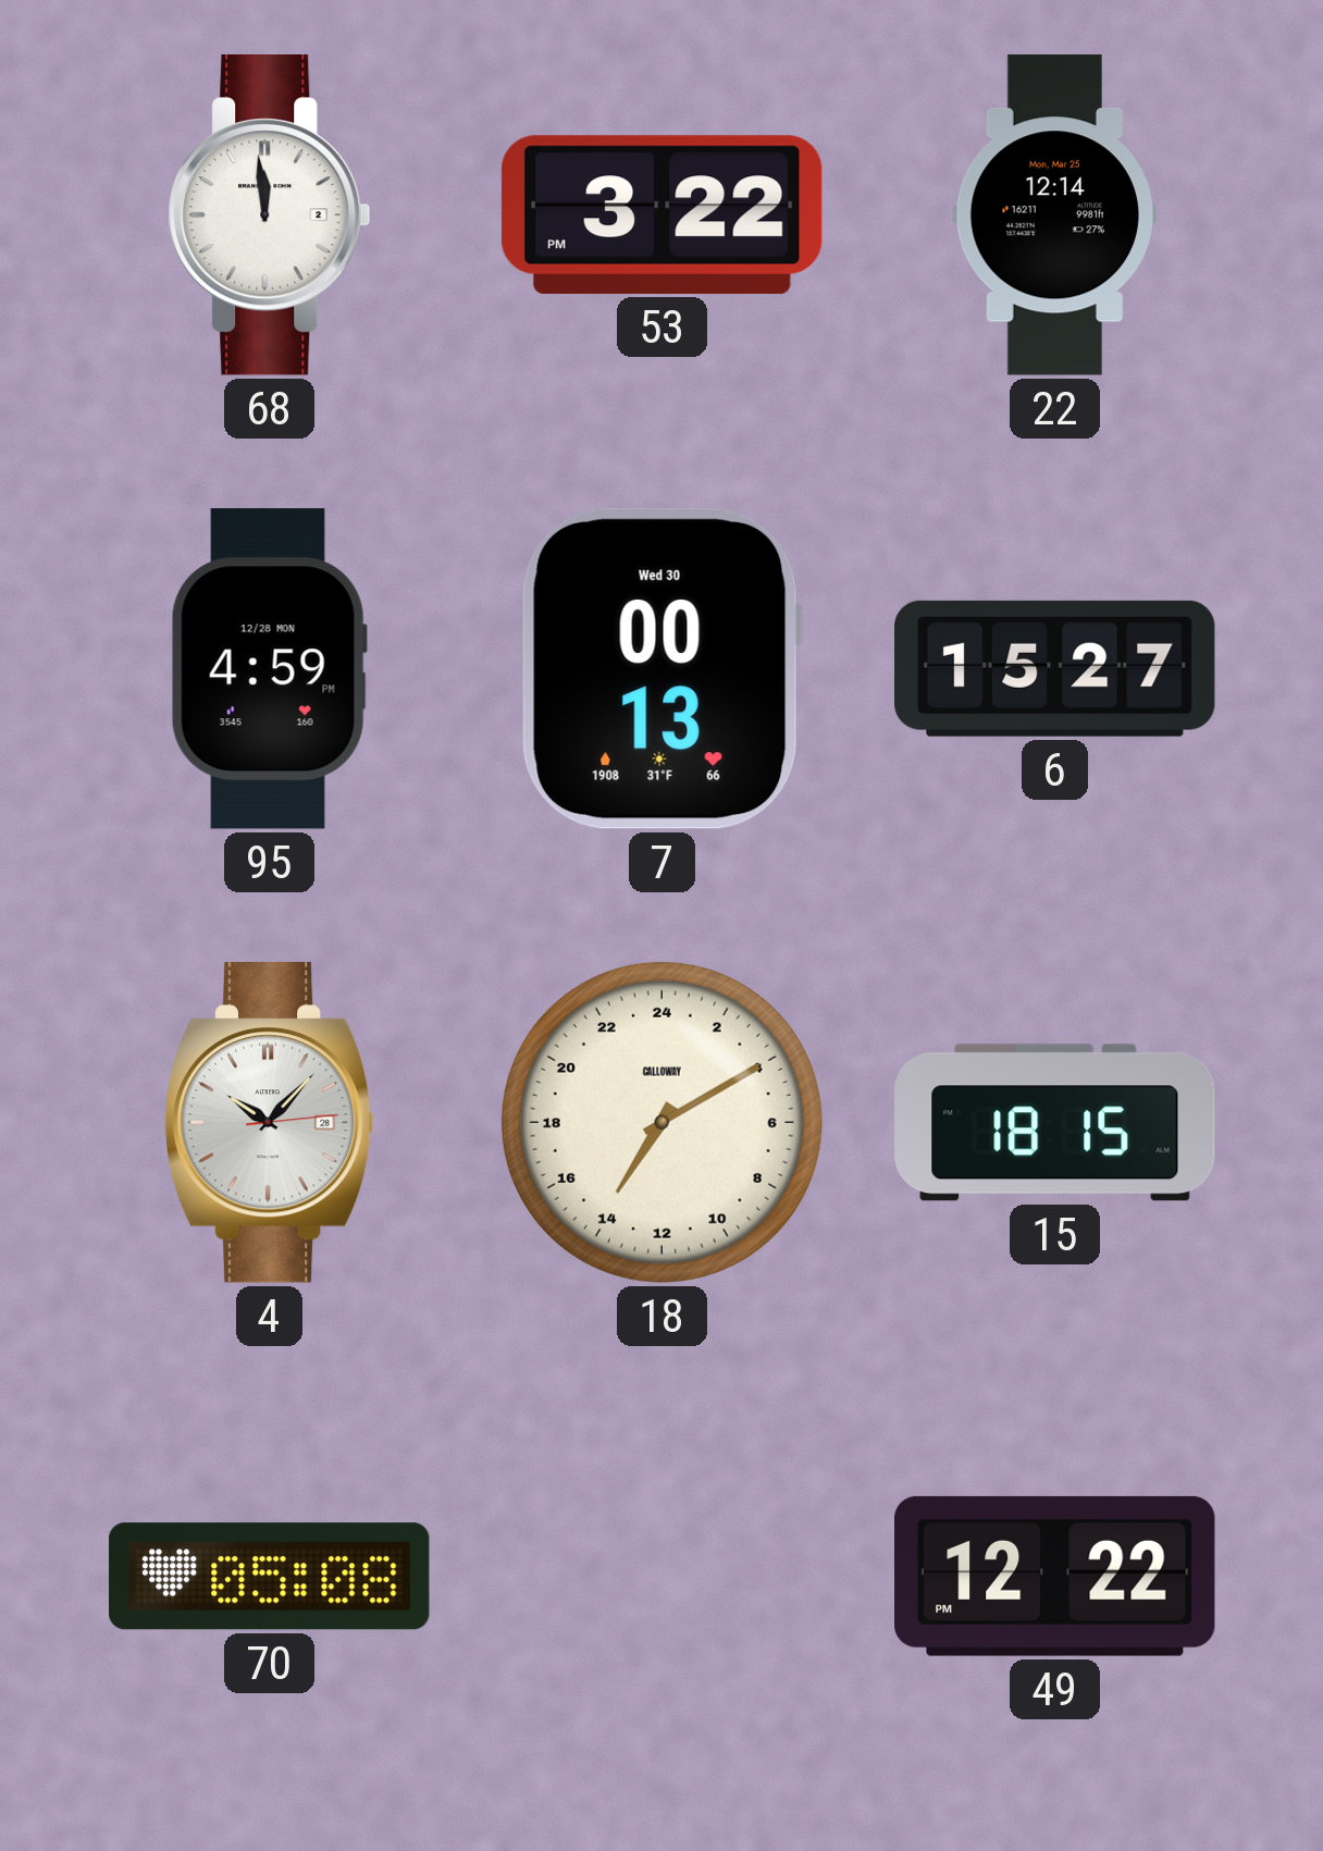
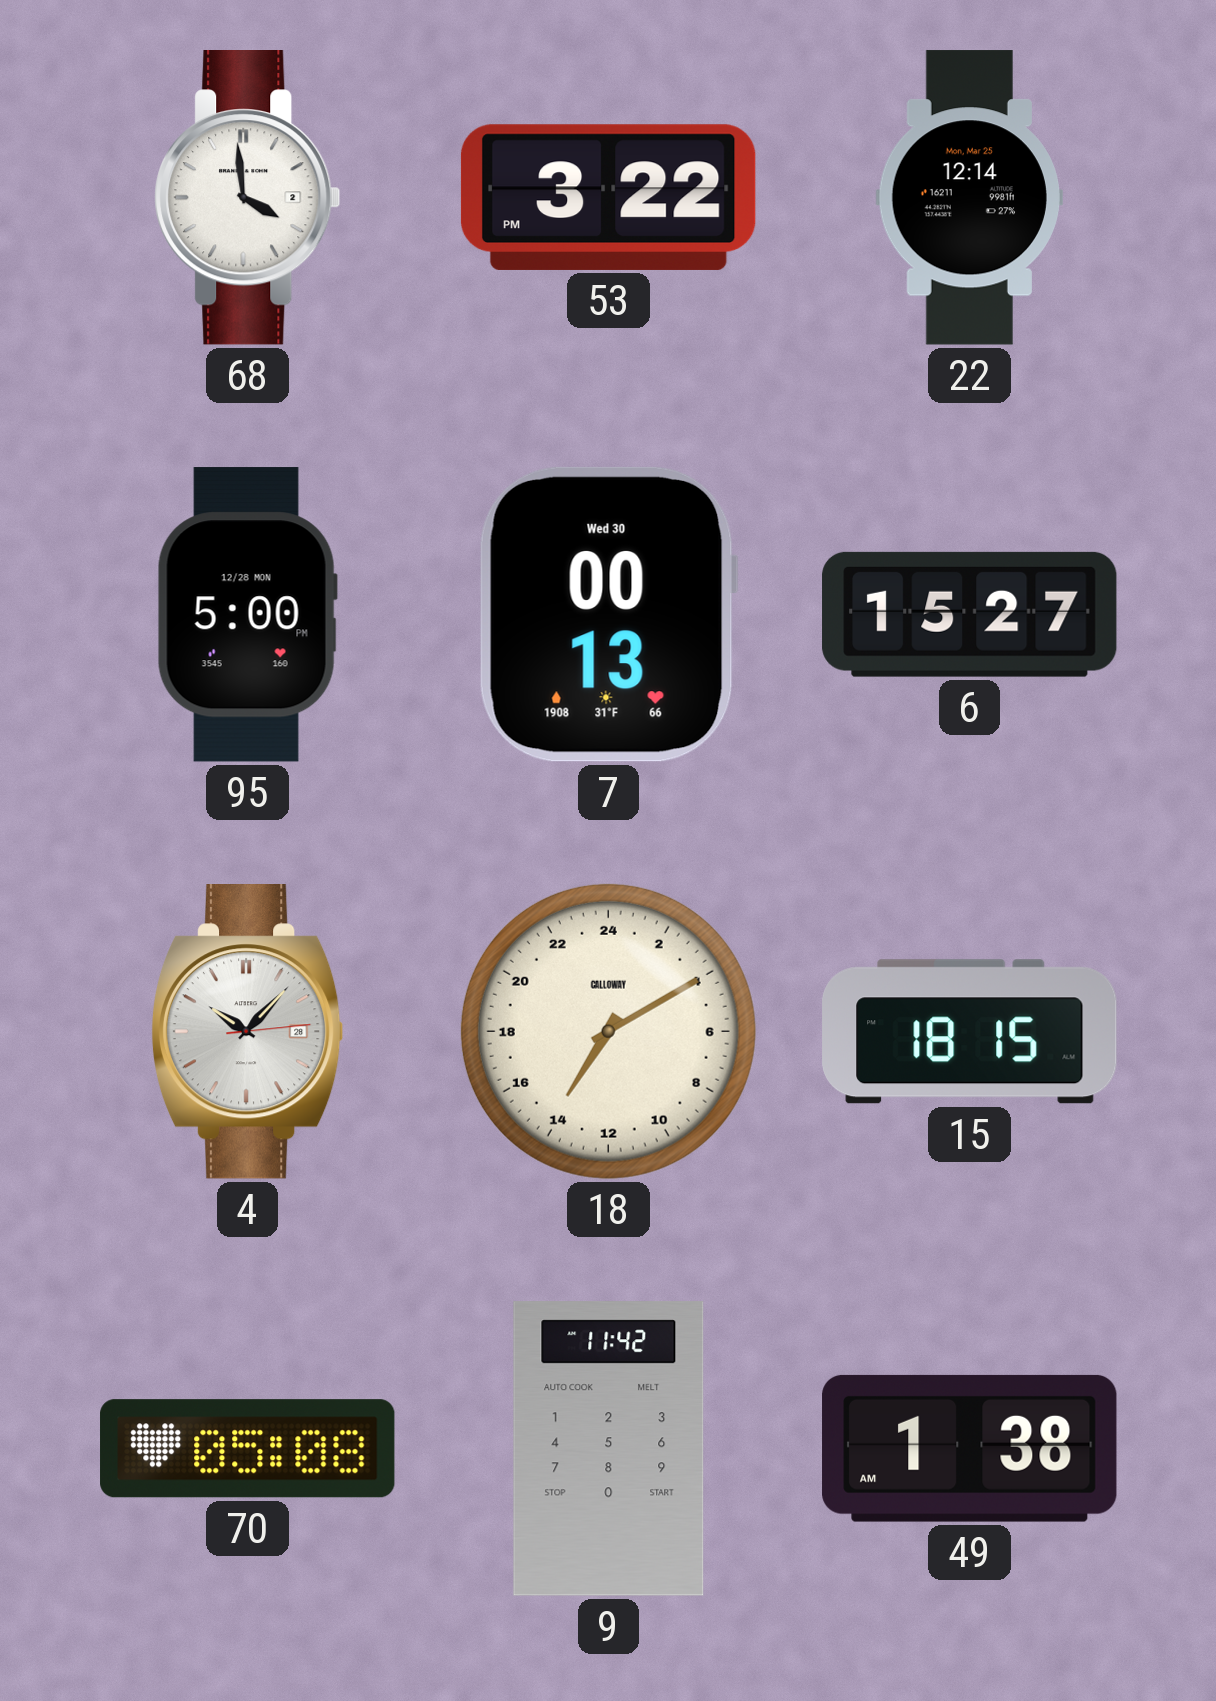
68: 11:59 -> 3:59
95: 4:59 -> 5:00
9: none -> 11:42
49: 12:22 -> 1:38
